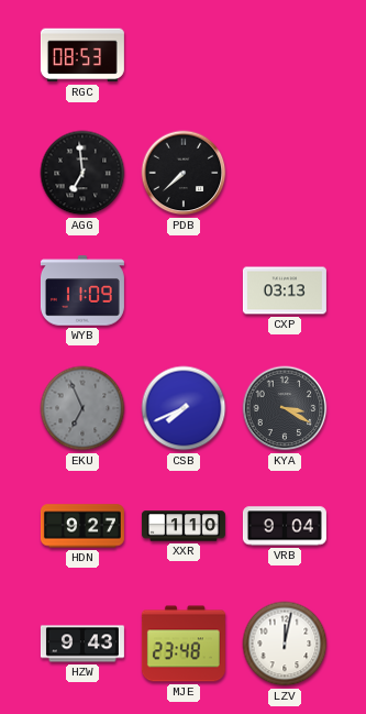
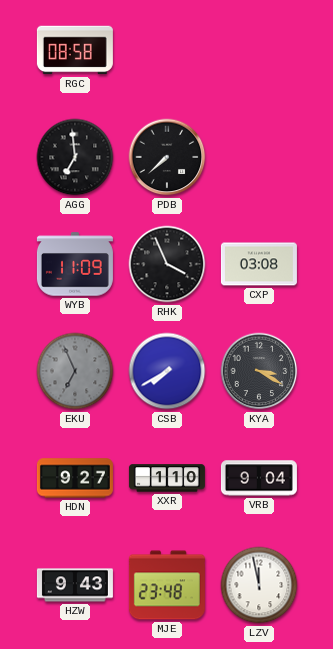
RGC: 08:53 -> 08:58
RHK: none -> 3:56
CXP: 03:13 -> 03:08
CSB: 7:41 -> 7:40
LZV: 12:02 -> 11:58
